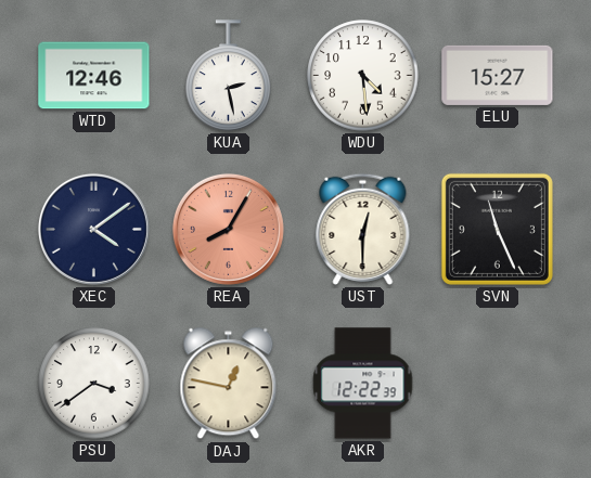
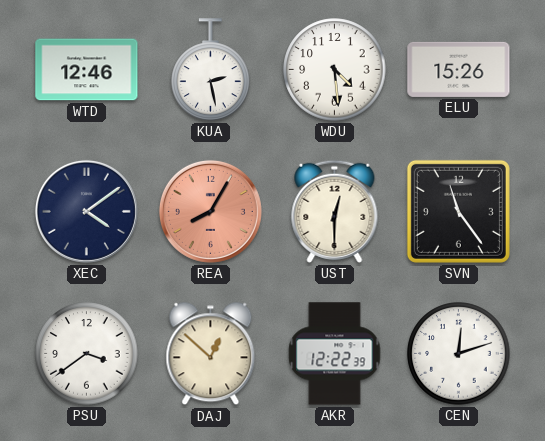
ELU: 15:27 -> 15:26
SVN: 11:26 -> 11:24
DAJ: 12:47 -> 12:52
CEN: none -> 12:12
